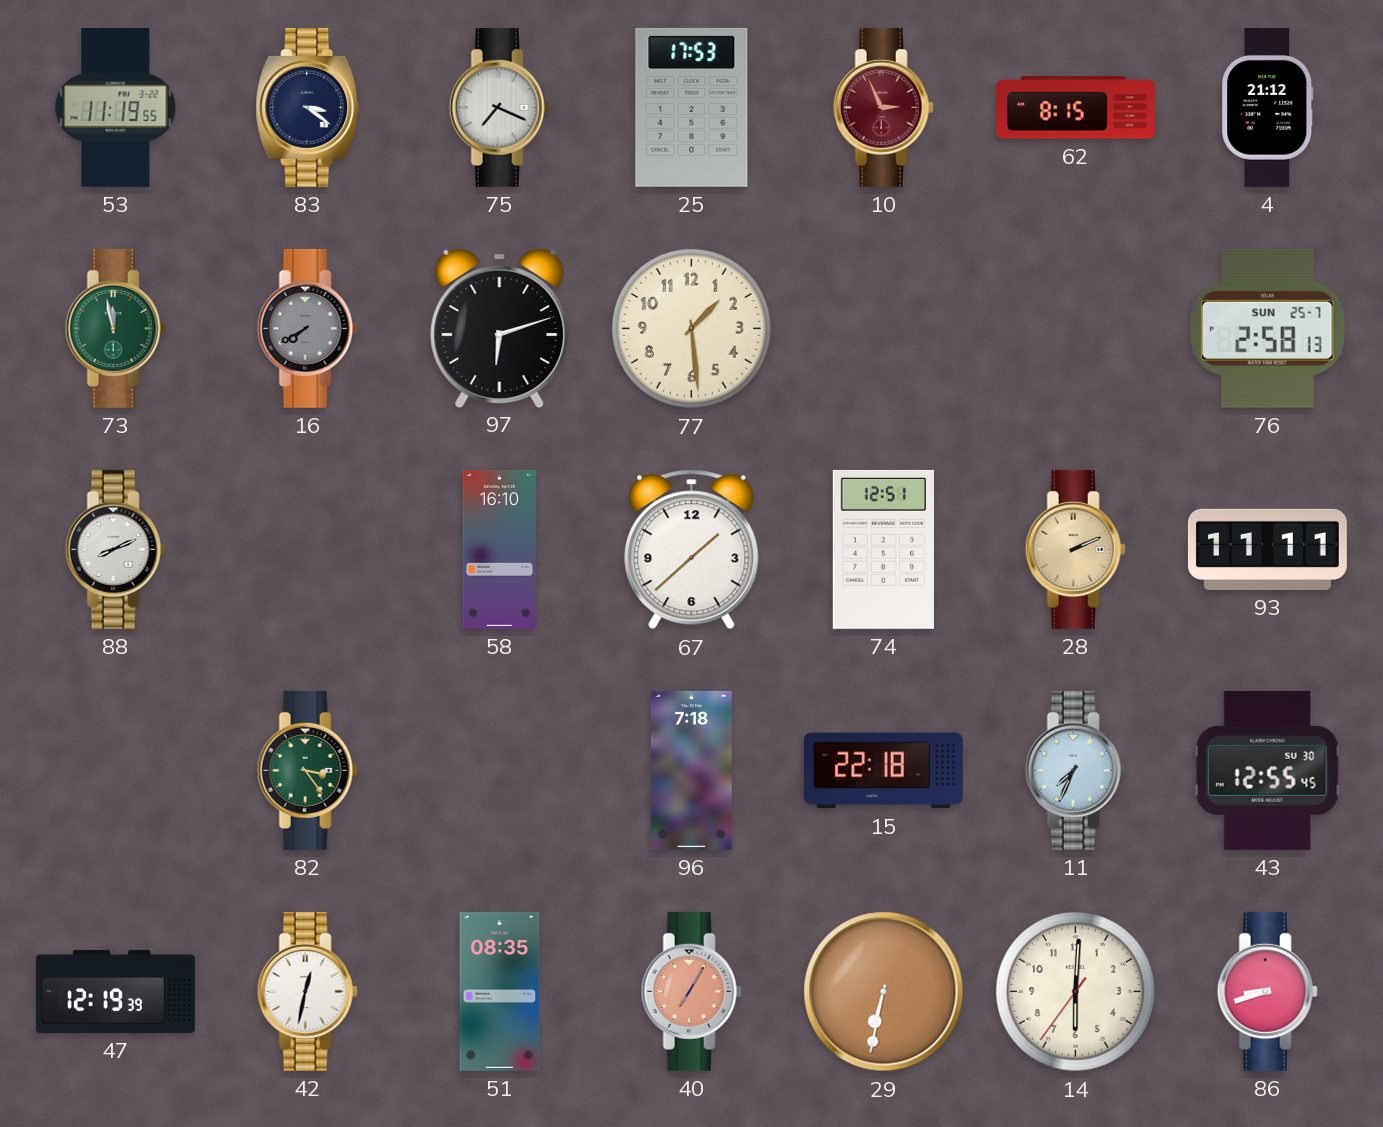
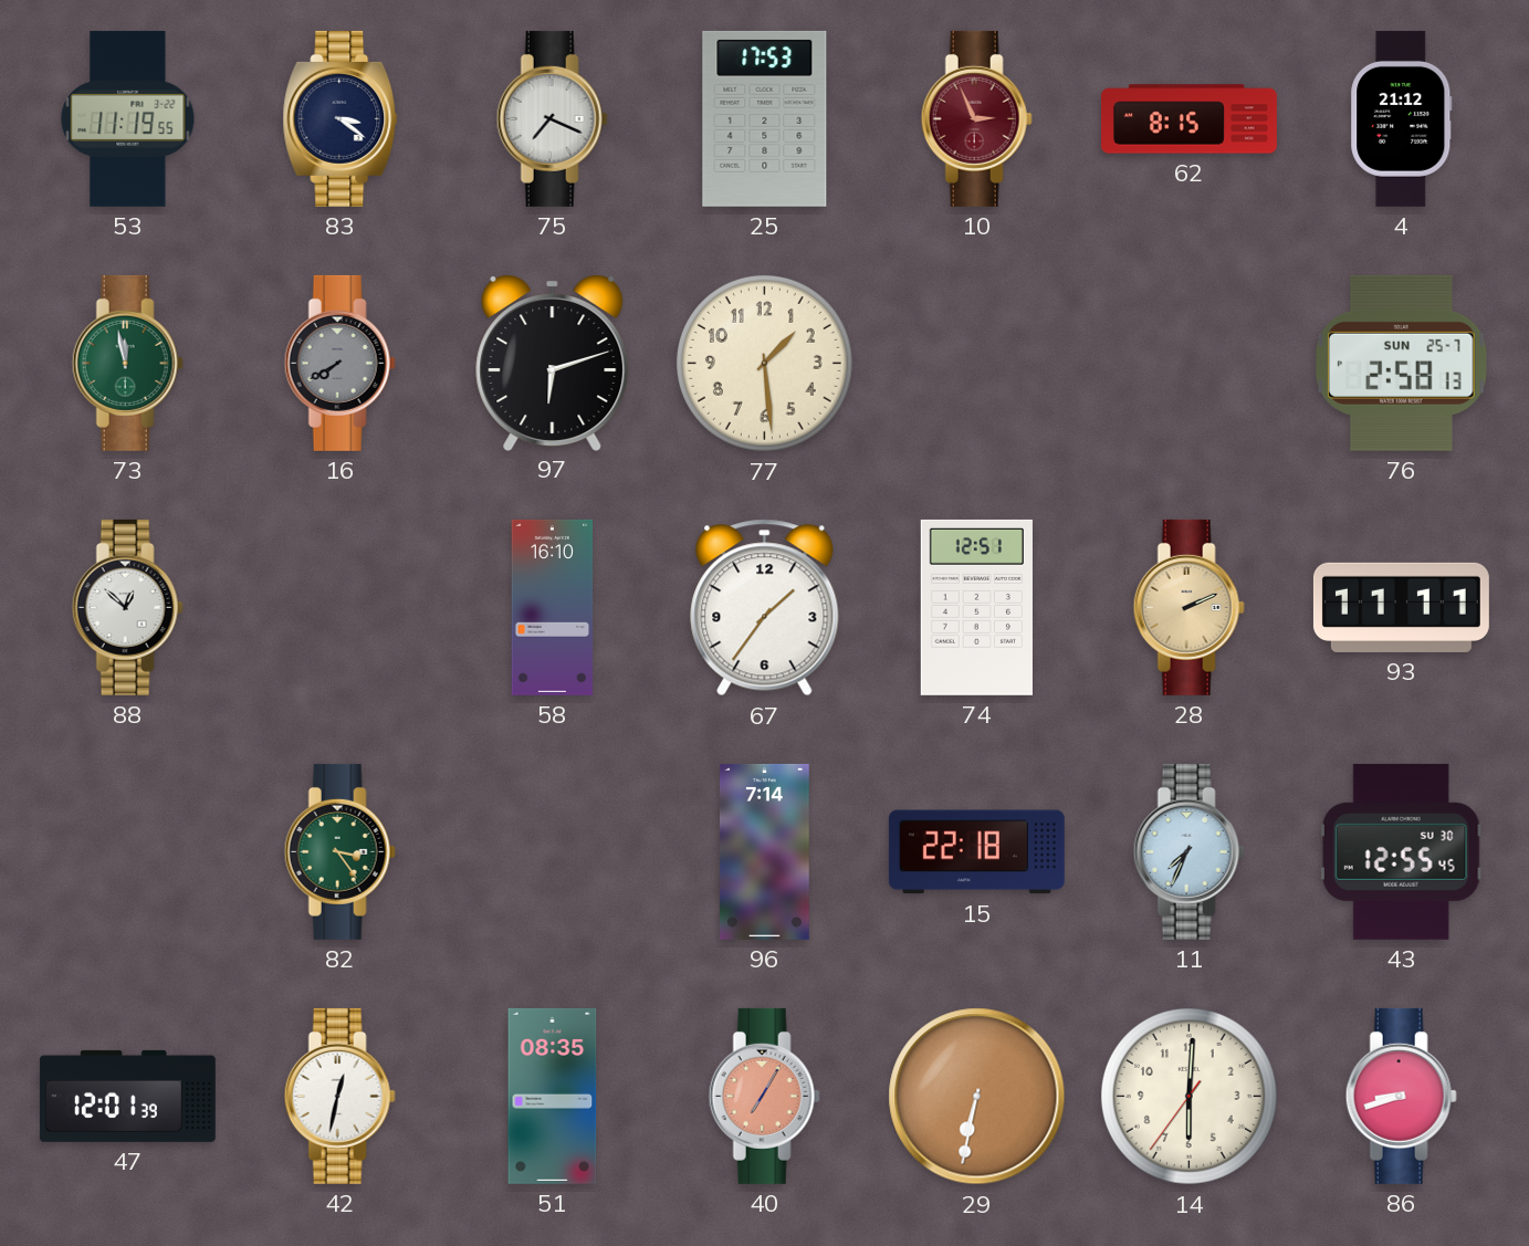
88: 8:11 -> 12:52
67: 1:38 -> 1:36
96: 7:18 -> 7:14
47: 12:19 -> 12:01
